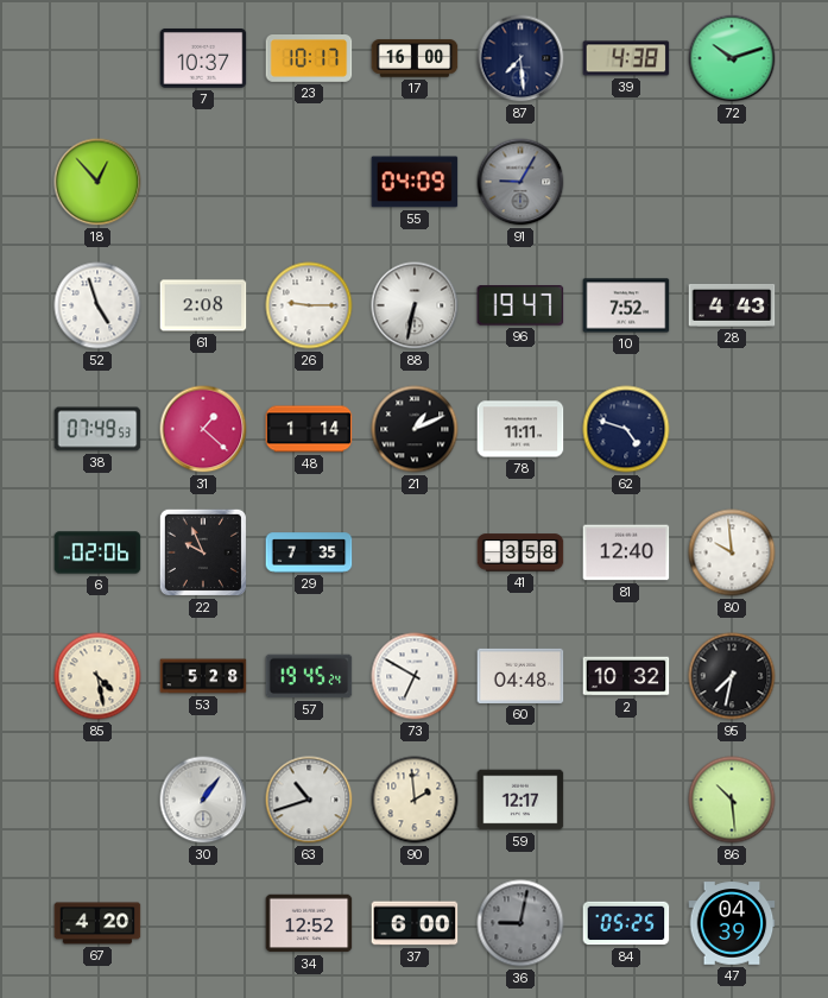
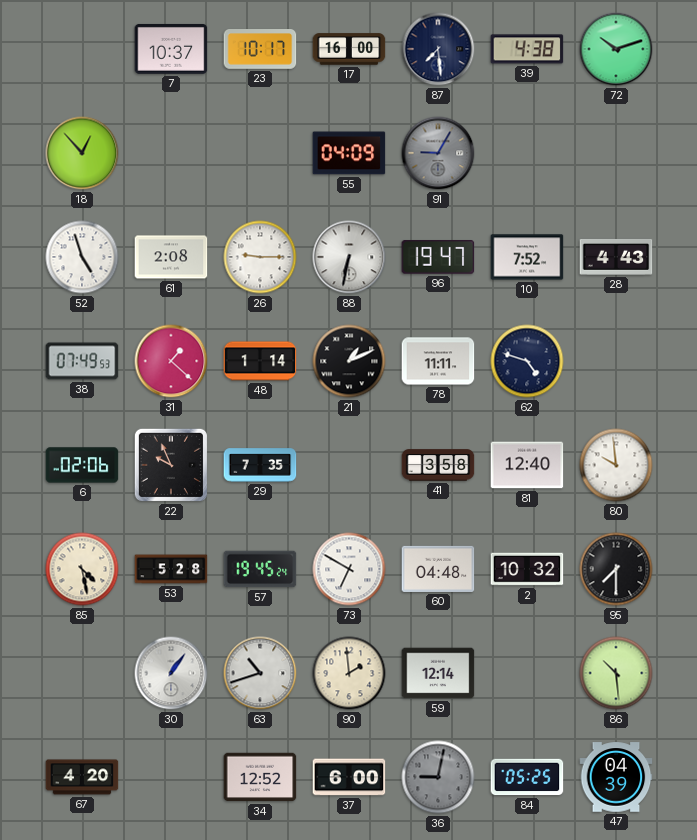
95: 7:32 -> 7:30
59: 12:17 -> 12:14
